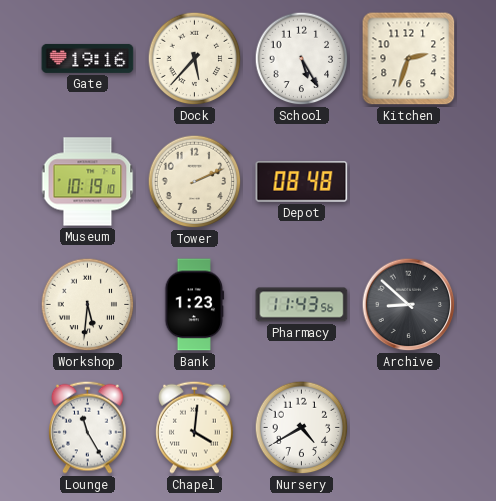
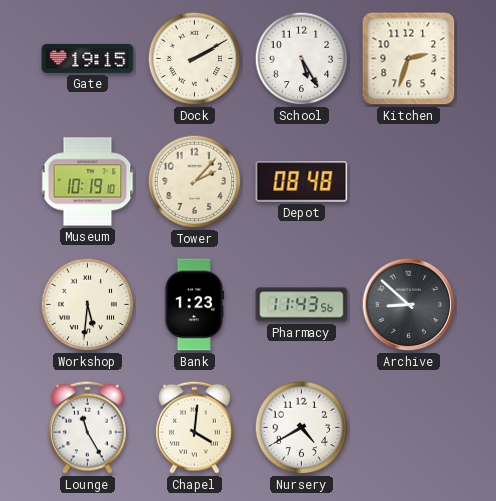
Gate: 19:16 -> 19:15
Dock: 5:37 -> 2:10
Tower: 2:11 -> 2:07
